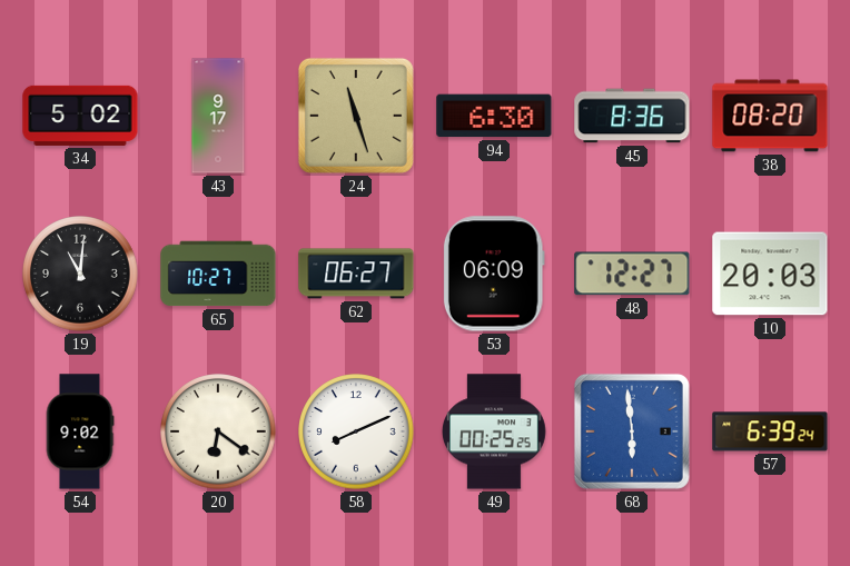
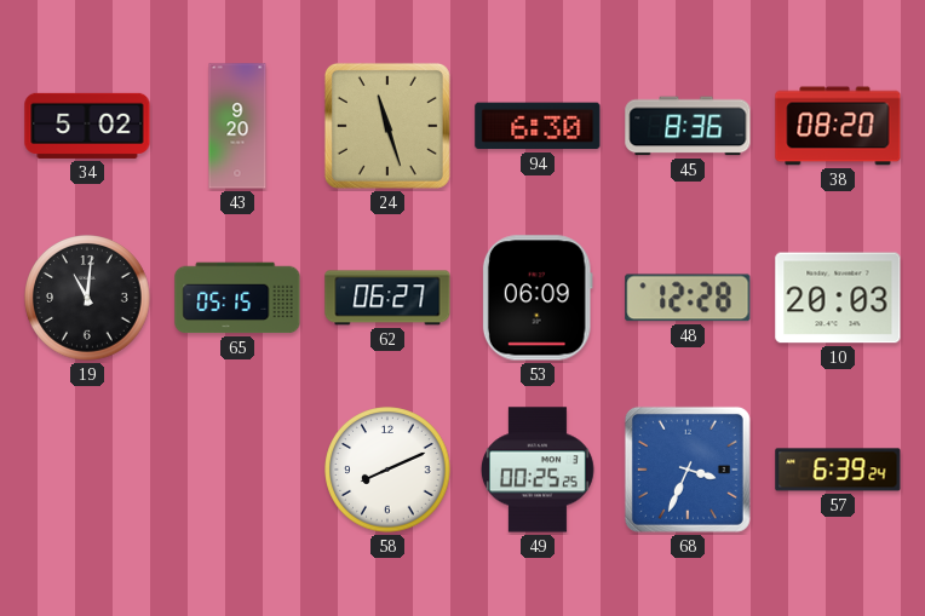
43: 9:17 -> 9:20
65: 10:27 -> 05:15
48: 12:27 -> 12:28
54: 9:02 -> none
20: 6:21 -> none
68: 5:59 -> 3:34
